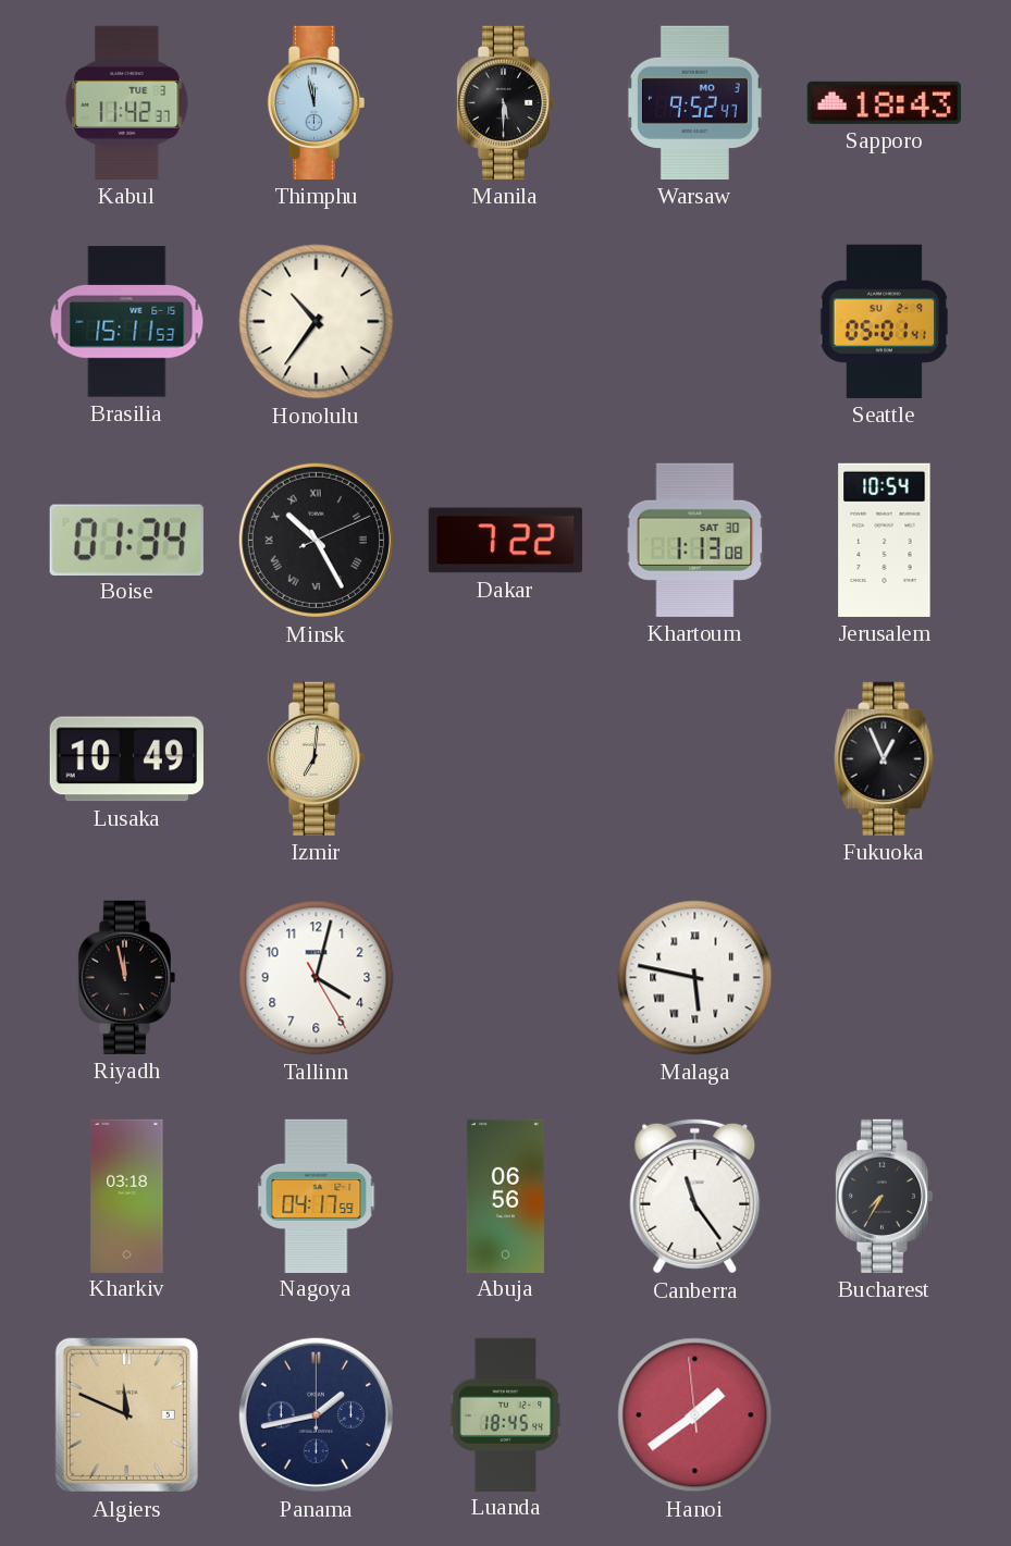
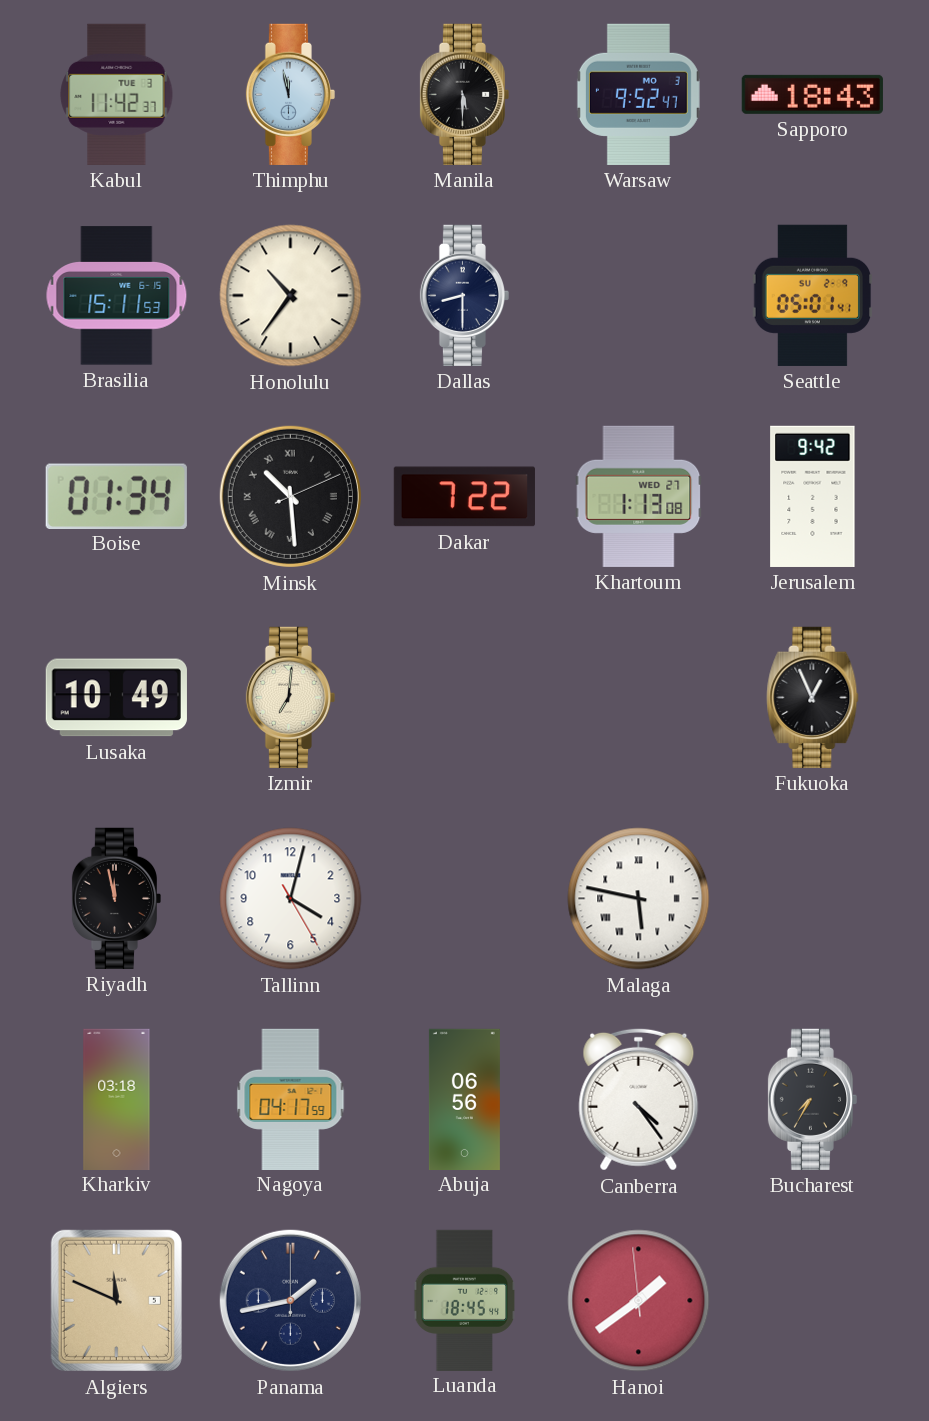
Dallas: none -> 8:30
Minsk: 10:25 -> 10:29
Khartoum date: SAT 30 -> WED 27
Jerusalem: 10:54 -> 9:42
Canberra: 11:24 -> 4:24
